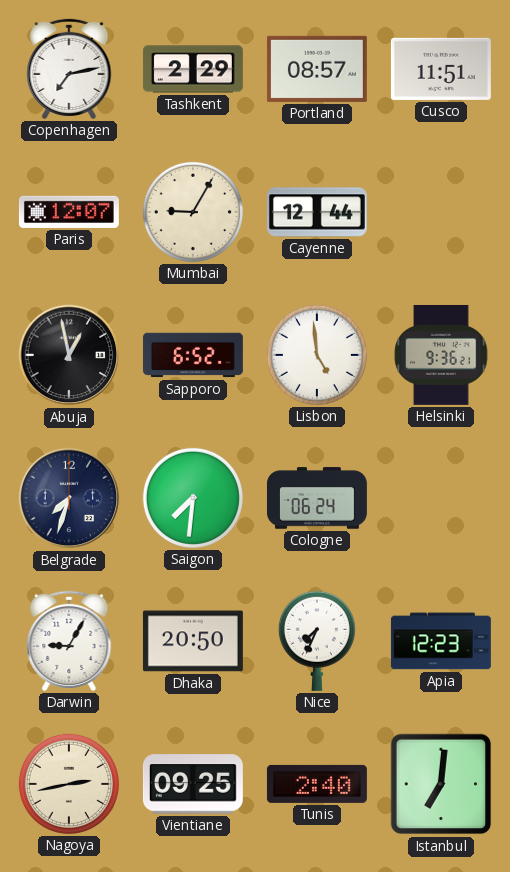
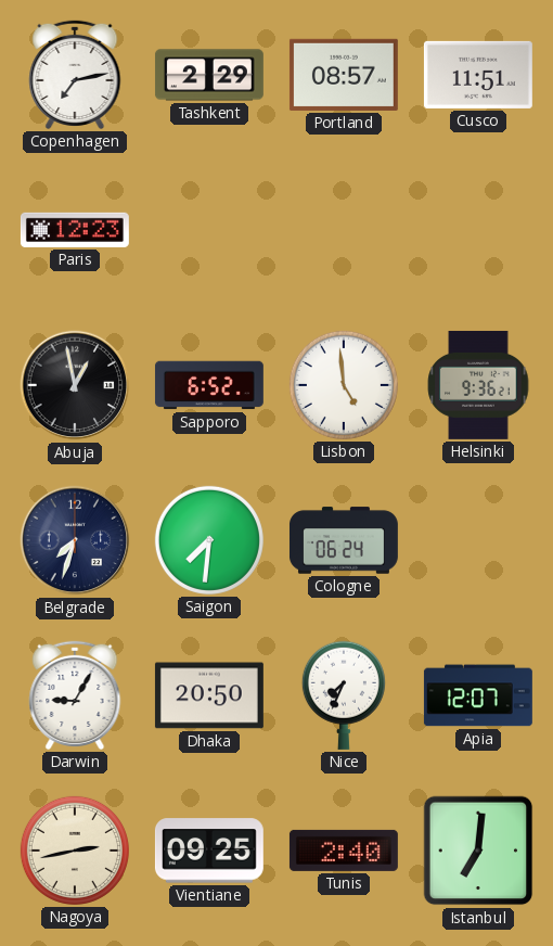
Paris: 12:07 -> 12:23
Mumbai: 9:05 -> none
Cayenne: 12:44 -> none
Apia: 12:23 -> 12:07
